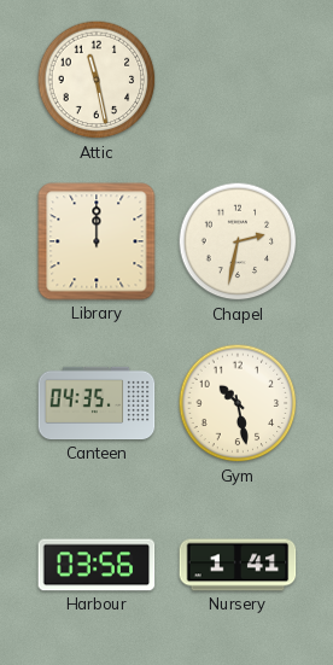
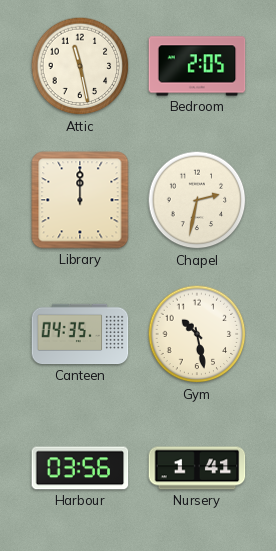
Bedroom: none -> 2:05
